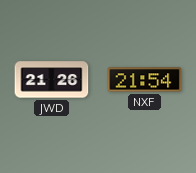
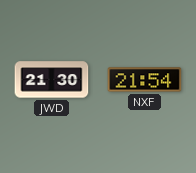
JWD: 21:26 -> 21:30
